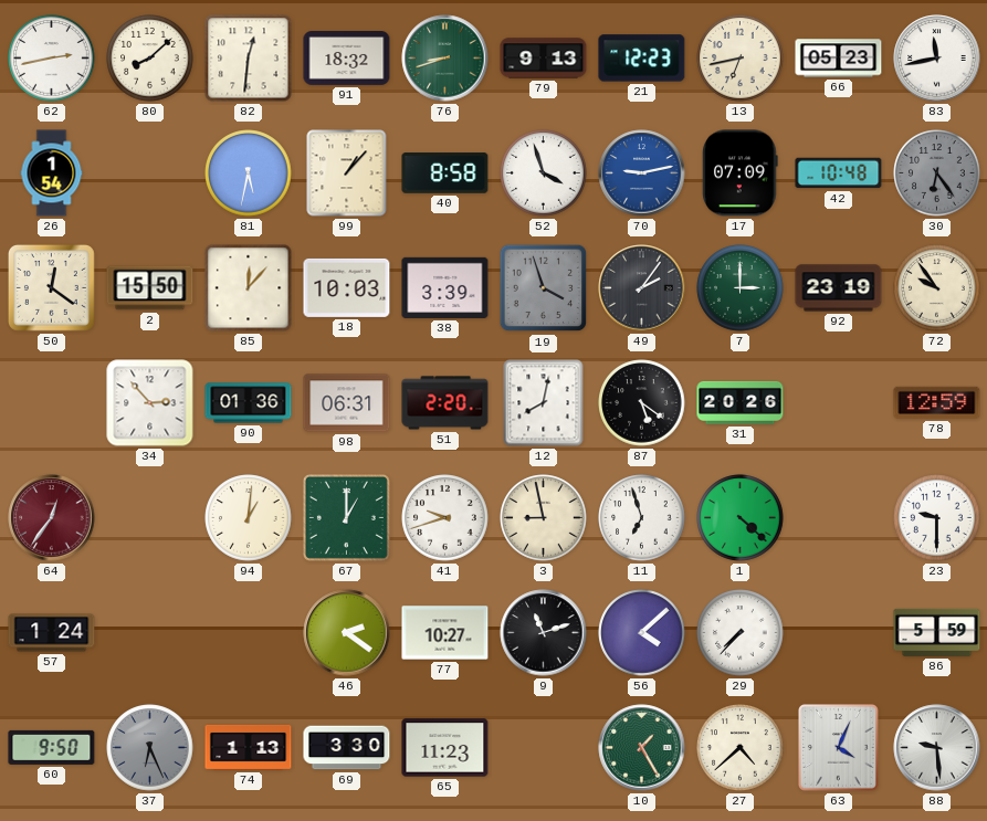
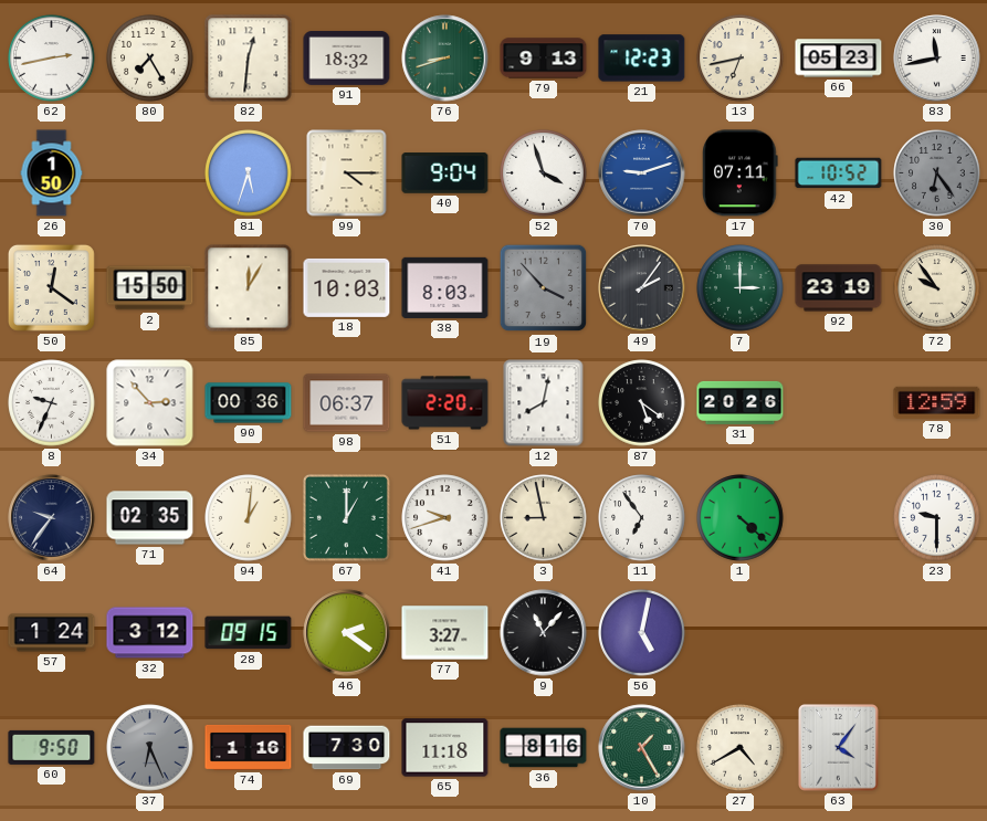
80: 8:08 -> 7:25
26: 1:54 -> 1:50
81: 5:32 -> 5:33
99: 1:07 -> 4:15
40: 8:58 -> 9:04
70: 9:13 -> 9:12
17: 07:09 -> 07:11
42: 10:48 -> 10:52
85: 12:07 -> 12:05
38: 3:39 -> 8:03
19: 3:57 -> 3:53
8: none -> 9:34
90: 01:36 -> 00:36
98: 06:31 -> 06:37
64: 12:36 -> 9:36
64 dial: burgundy -> navy
71: none -> 02:35
11: 6:57 -> 6:54
32: none -> 3:12
28: none -> 09:15
77: 10:27 -> 3:27
9: 11:12 -> 11:07
56: 4:08 -> 5:02
29: 7:37 -> none
86: 5:59 -> none
74: 1:13 -> 1:16
69: 3:30 -> 7:30
65: 11:23 -> 11:18
36: none -> 8:16
27: 4:38 -> 4:40
63: 4:04 -> 4:06
88: 9:29 -> none
